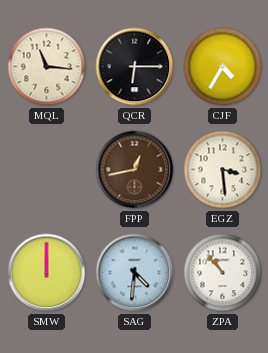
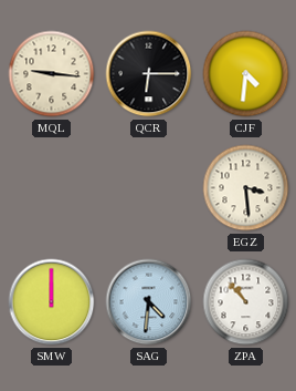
MQL: 11:16 -> 9:16
CJF: 4:35 -> 4:31
FPP: 12:43 -> none
